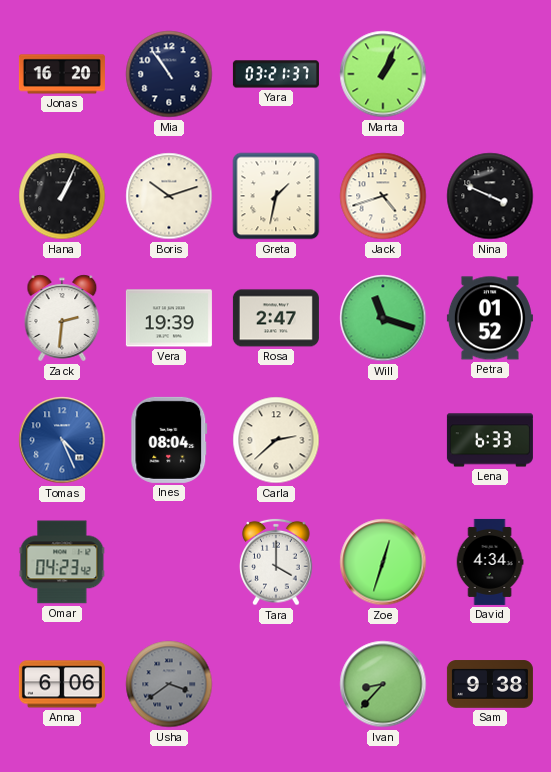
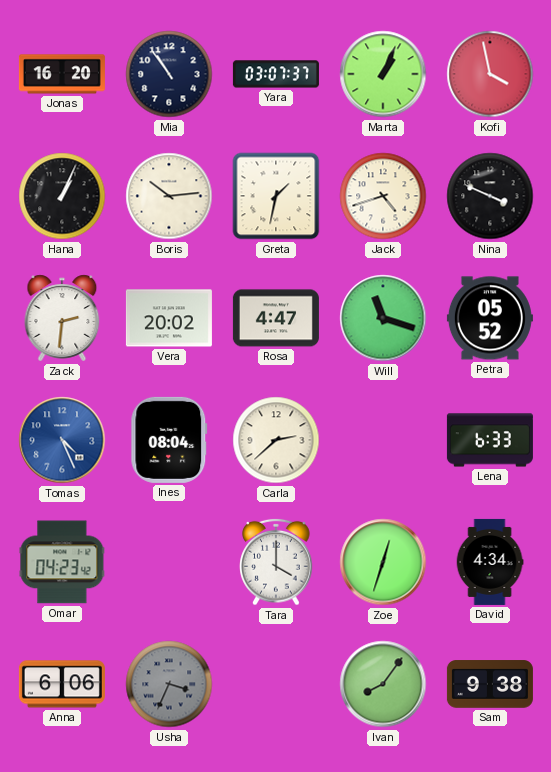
Yara: 03:21 -> 03:07
Kofi: none -> 3:58
Boris: 10:12 -> 10:14
Vera: 19:39 -> 20:02
Rosa: 2:47 -> 4:47
Petra: 01:52 -> 05:52
Usha: 3:39 -> 3:34
Ivan: 8:37 -> 8:06
